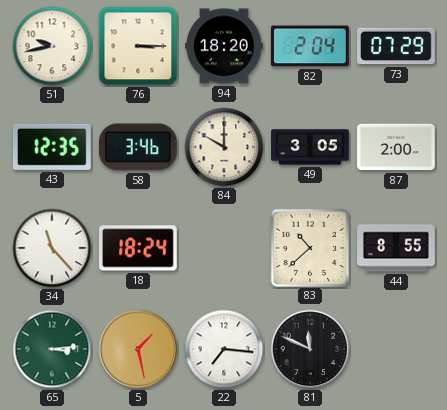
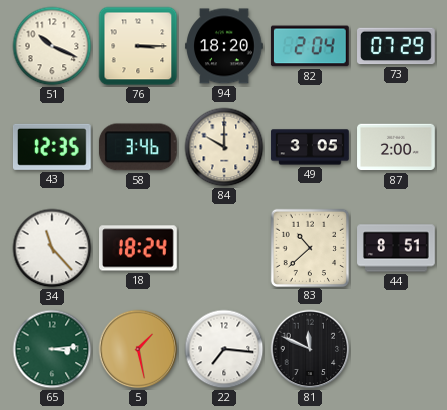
51: 9:43 -> 10:19
44: 8:55 -> 8:51
